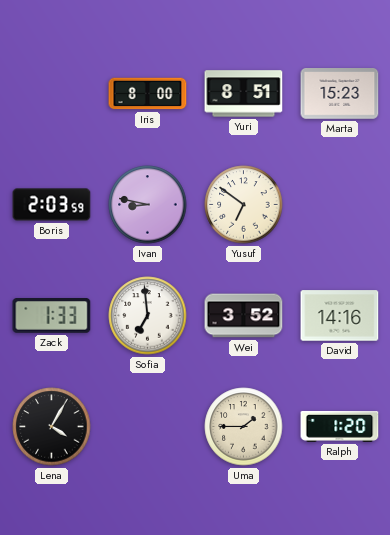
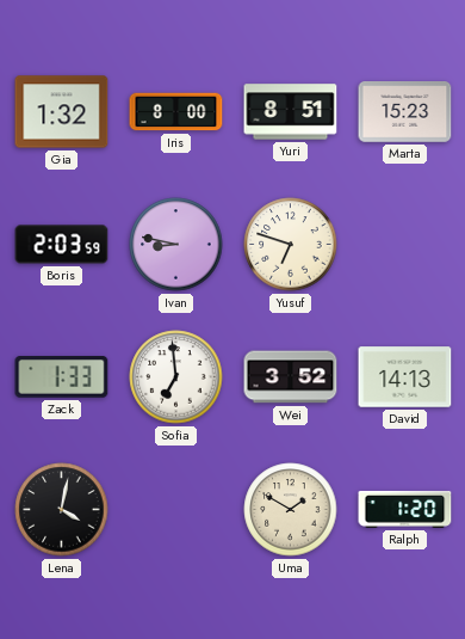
Gia: none -> 1:32
Yusuf: 6:51 -> 6:48
David: 14:16 -> 14:13
Lena: 4:05 -> 4:02
Uma: 1:45 -> 1:50
